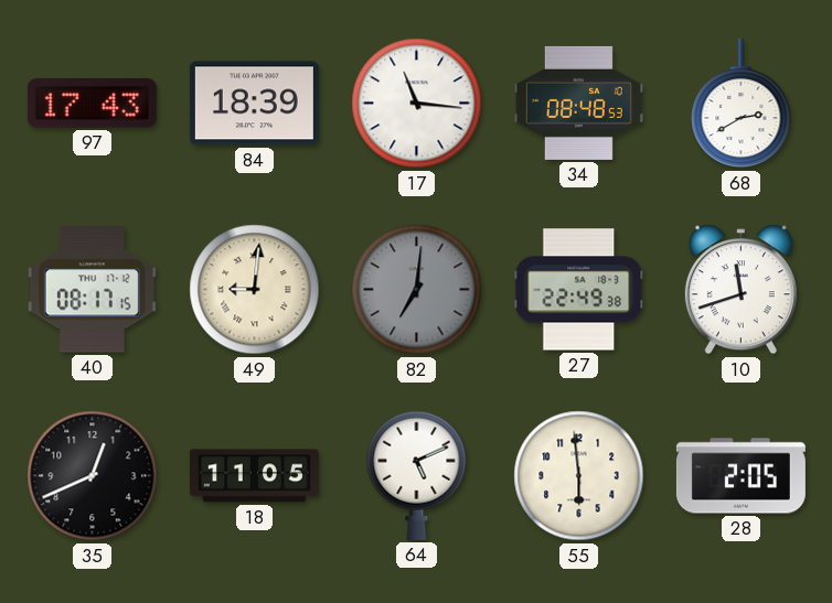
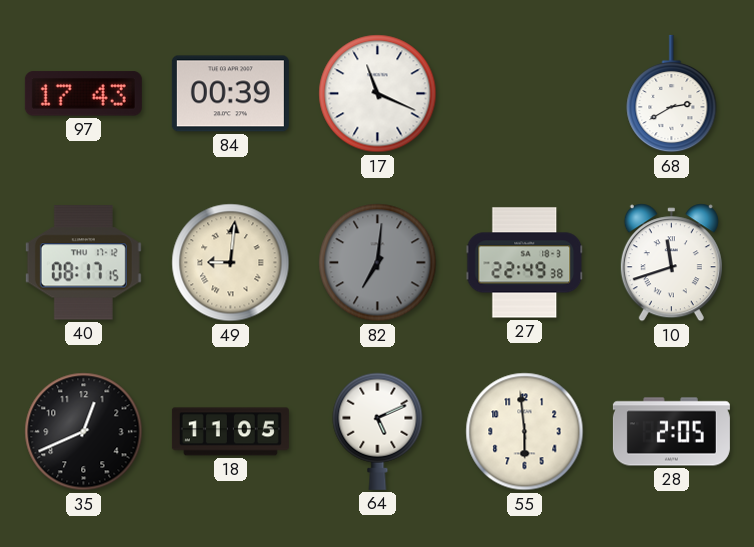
84: 18:39 -> 00:39
17: 11:16 -> 11:19
34: 08:48 -> none
